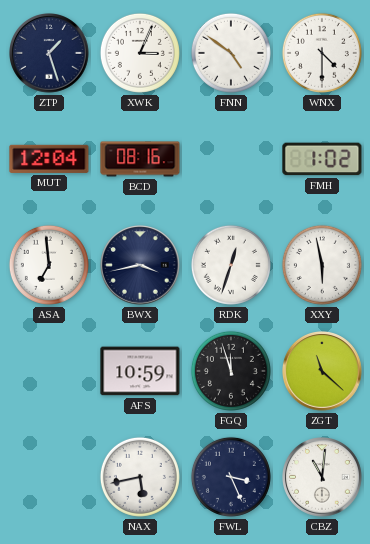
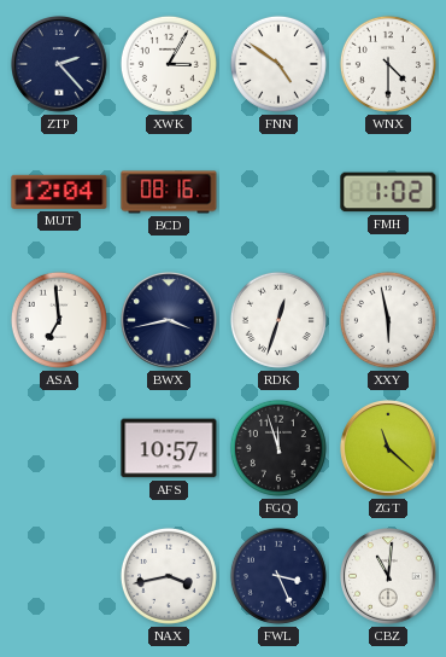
ZTP: 1:27 -> 2:23
XWK: 3:04 -> 3:05
AFS: 10:59 -> 10:57
NAX: 5:43 -> 3:43
